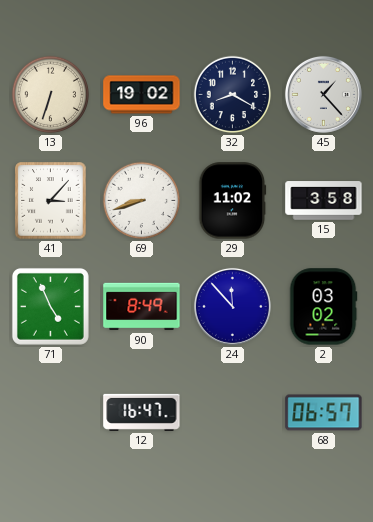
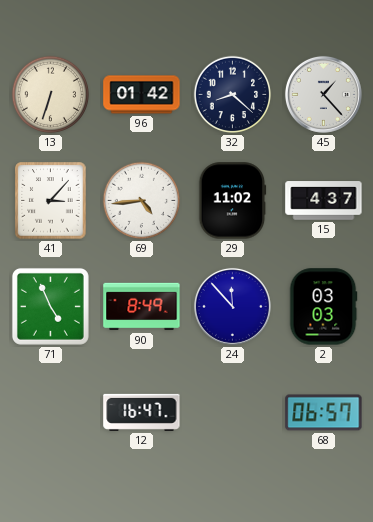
96: 19:02 -> 01:42
32: 8:20 -> 8:22
69: 8:42 -> 4:44
15: 3:58 -> 4:37
2: 03:02 -> 03:03
